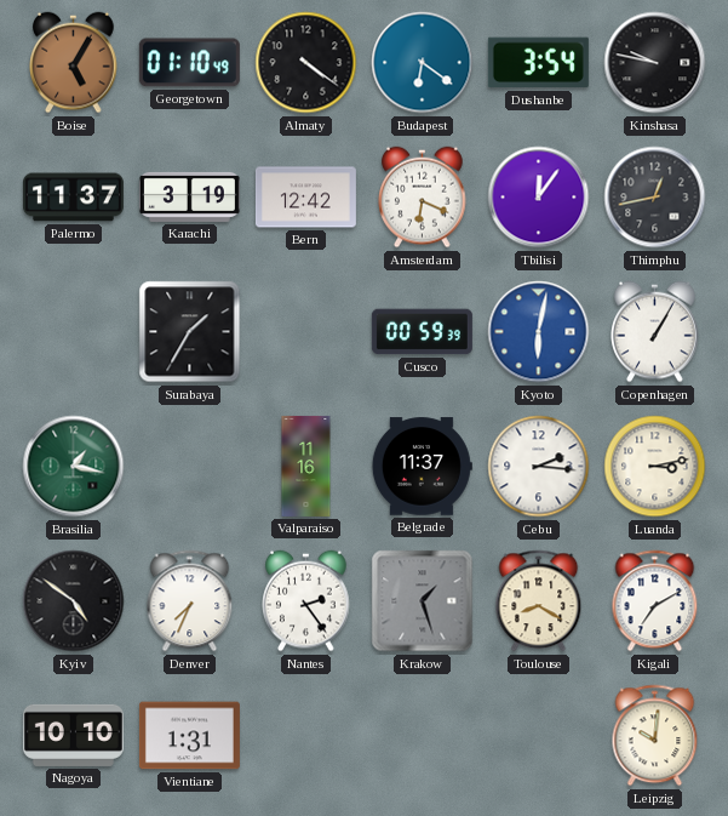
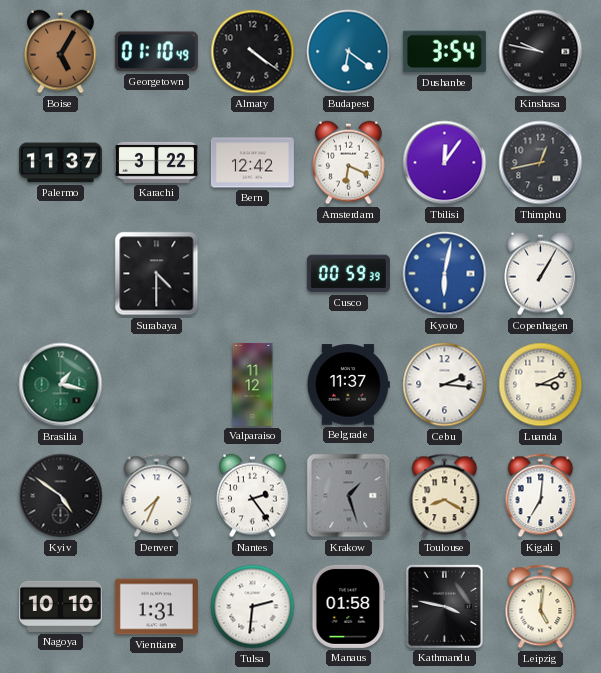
Karachi: 3:19 -> 3:22
Surabaya: 1:35 -> 4:30
Valparaiso: 11:16 -> 11:12
Luanda: 3:13 -> 3:11
Kigali: 7:10 -> 7:01
Tulsa: none -> 2:31
Manaus: none -> 01:58
Kathmandu: none -> 3:47
Leipzig: 10:01 -> 5:01
